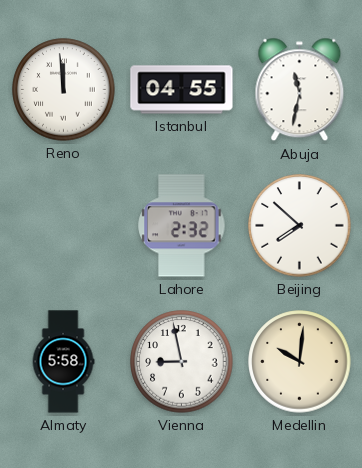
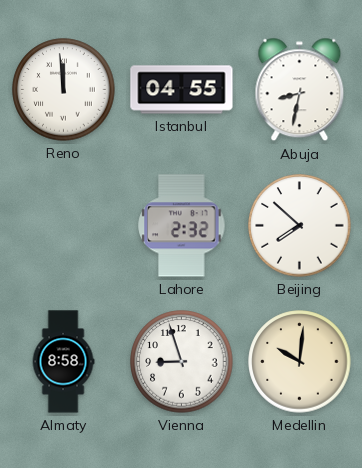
Abuja: 11:32 -> 8:32
Almaty: 5:58 -> 8:58
Vienna: 8:58 -> 8:57
